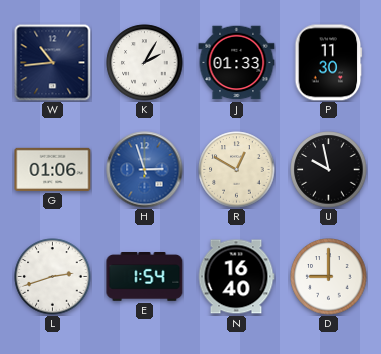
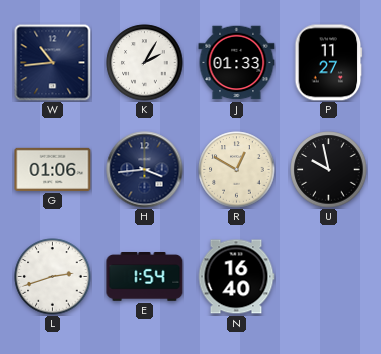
P: 11:30 -> 11:27
H: 2:57 -> 3:44
H dial: blue -> navy
D: 9:00 -> none
